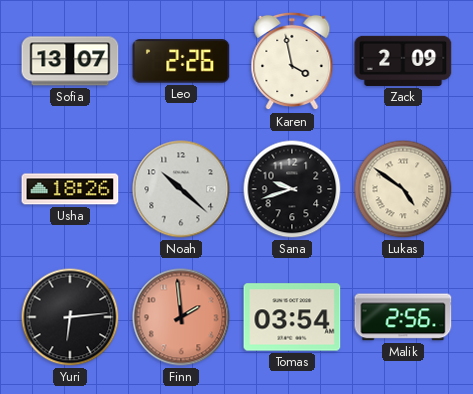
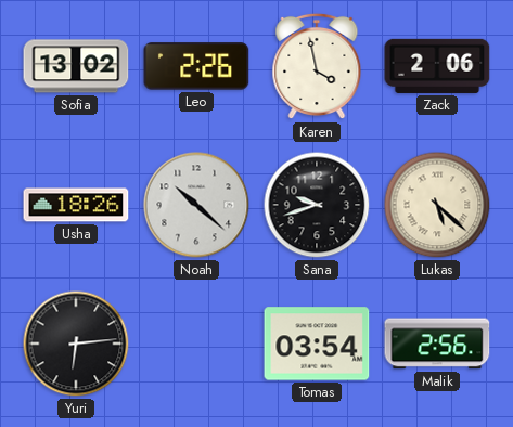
Sofia: 13:07 -> 13:02
Zack: 2:09 -> 2:06
Lukas: 4:51 -> 5:22
Finn: 1:59 -> none
